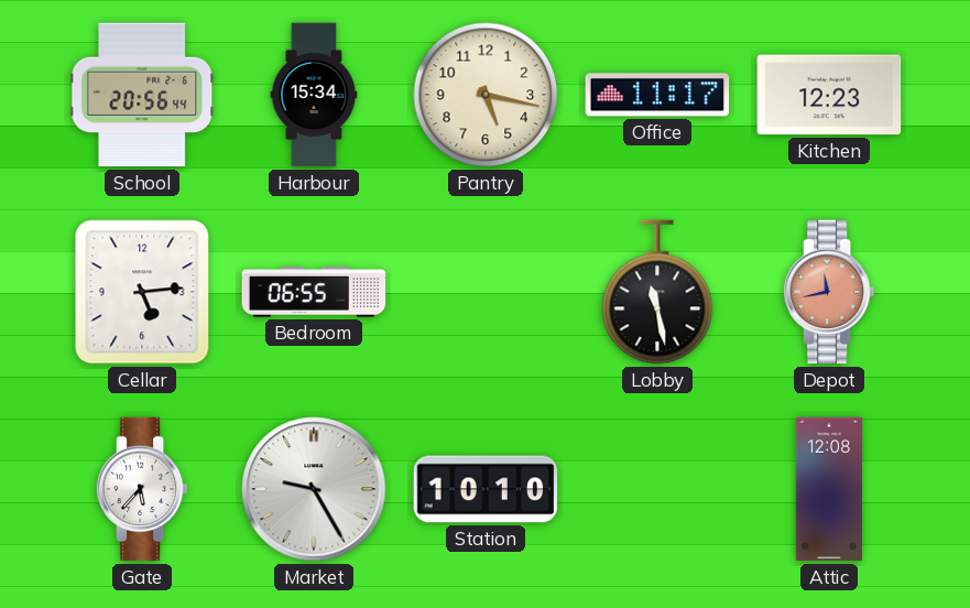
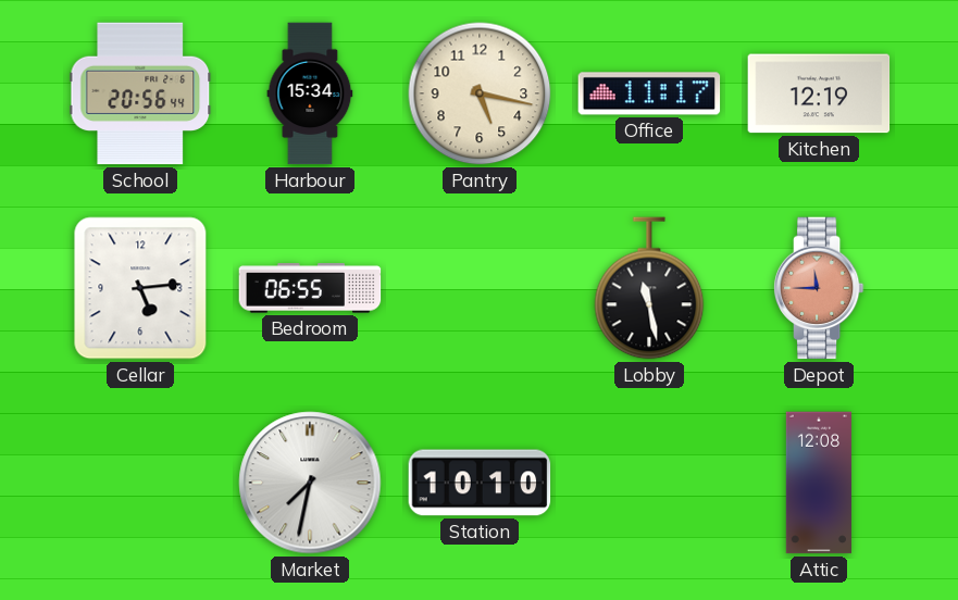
Kitchen: 12:23 -> 12:19
Depot: 11:43 -> 11:45
Gate: 5:37 -> none
Market: 9:25 -> 7:32
